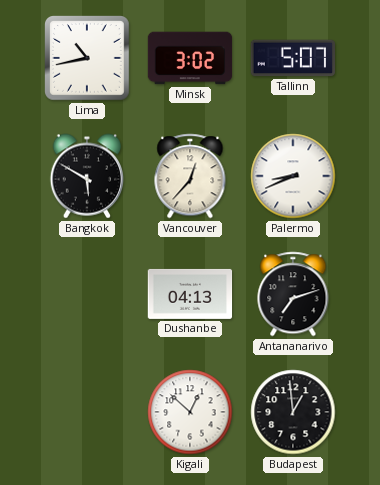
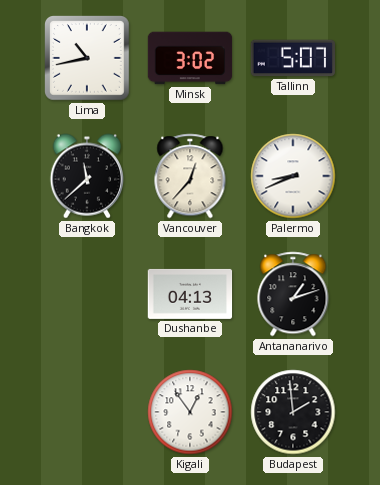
Bangkok: 5:50 -> 11:38
Antananarivo: 7:12 -> 1:12
Kigali: 12:52 -> 12:54
Budapest: 12:59 -> 1:59
